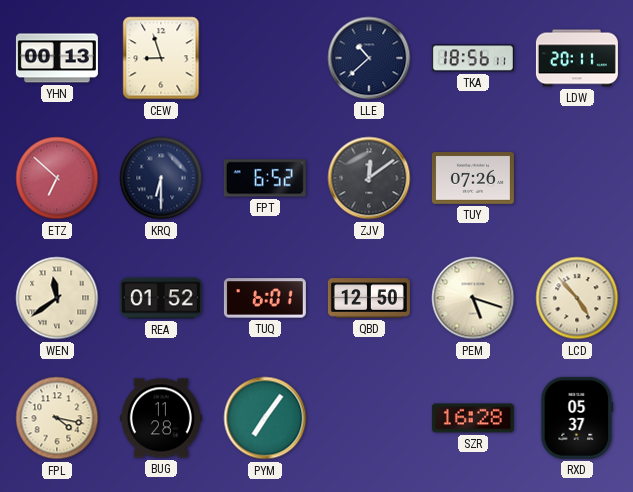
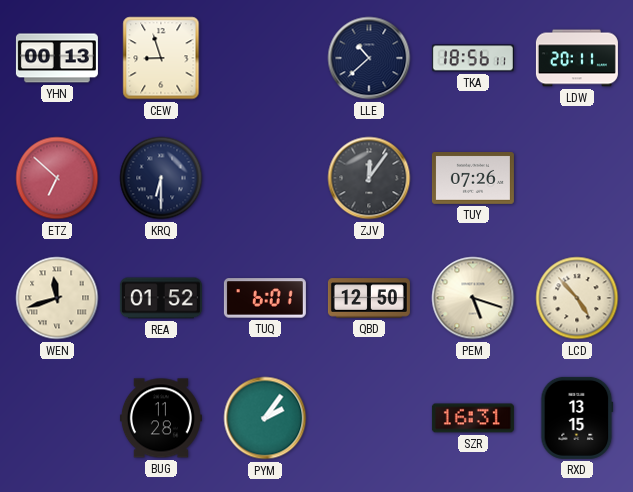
FPT: 6:52 -> none
ZJV: 12:09 -> 12:06
WEN: 11:39 -> 11:42
FPL: 4:17 -> none
PYM: 7:06 -> 2:06
SZR: 16:28 -> 16:31
RXD: 05:37 -> 13:15
